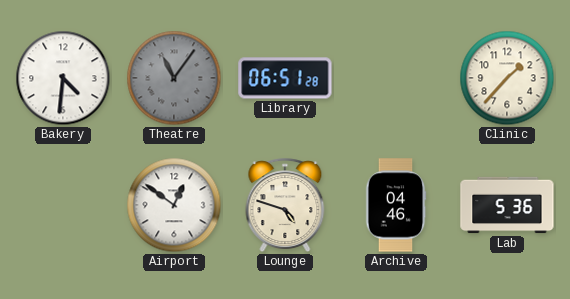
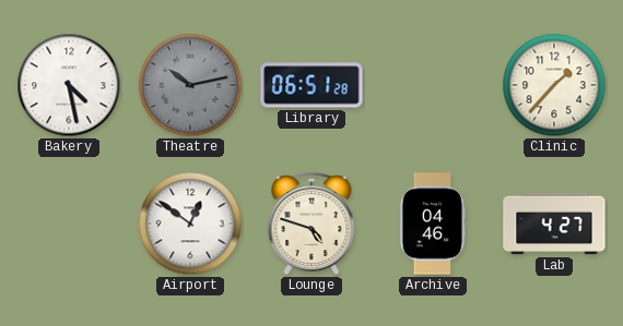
Bakery: 4:31 -> 4:28
Theatre: 11:06 -> 10:13
Lab: 5:36 -> 4:27
